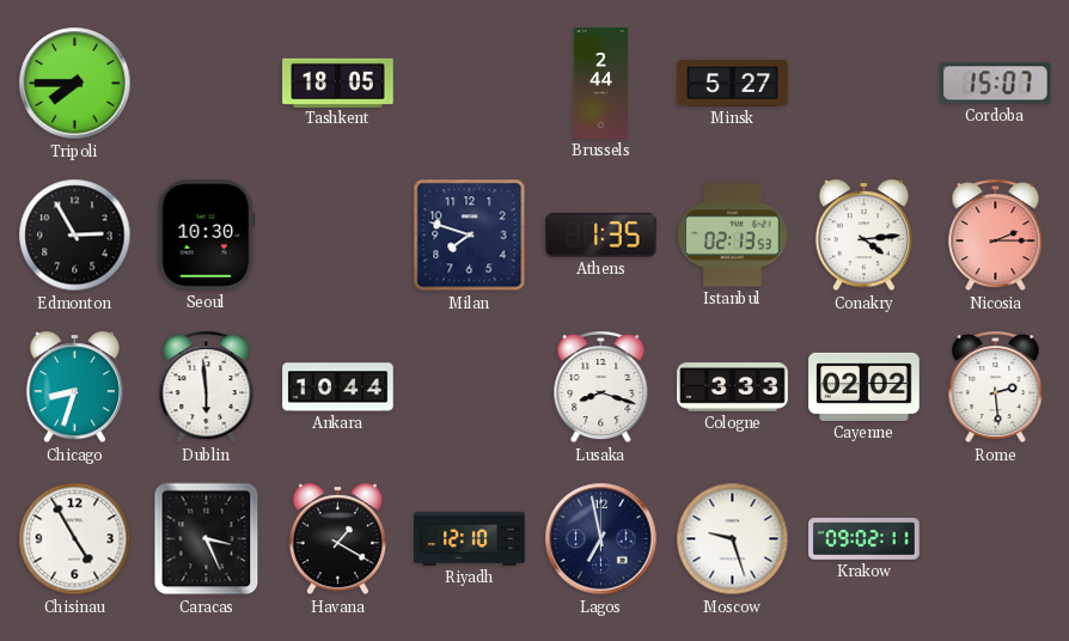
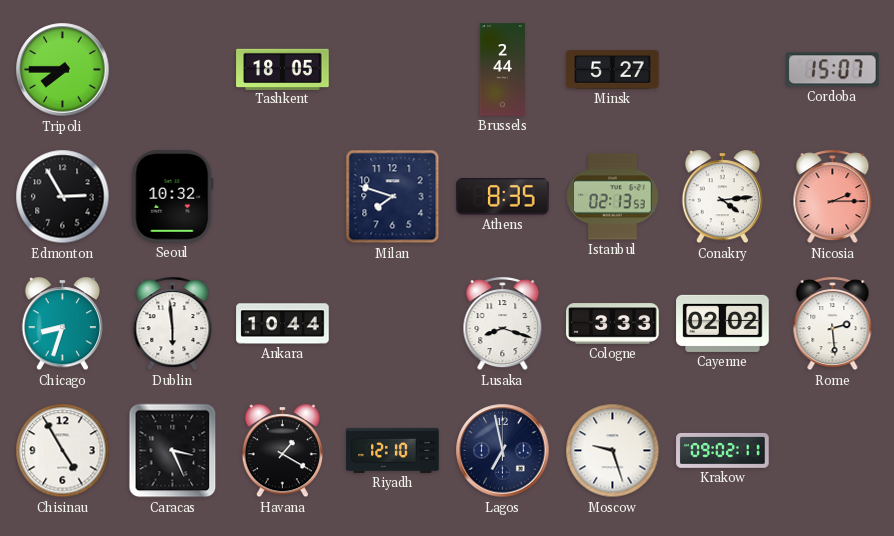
Seoul: 10:30 -> 10:32
Athens: 1:35 -> 8:35
